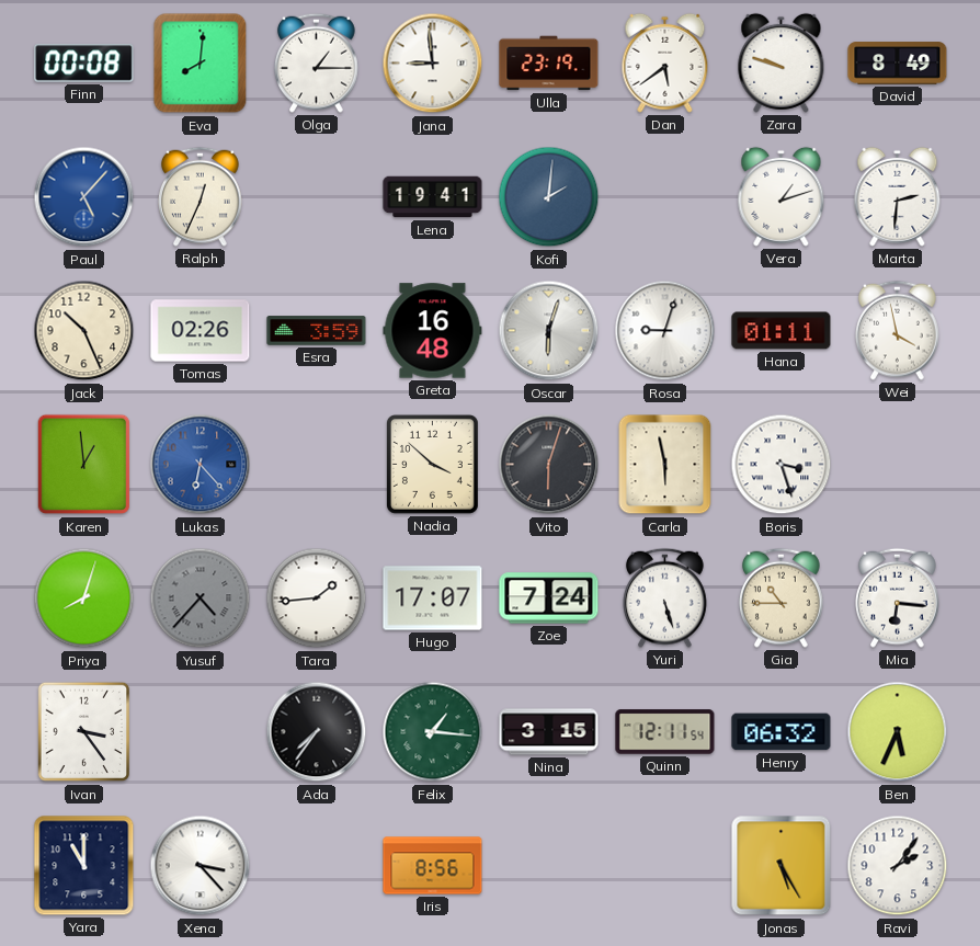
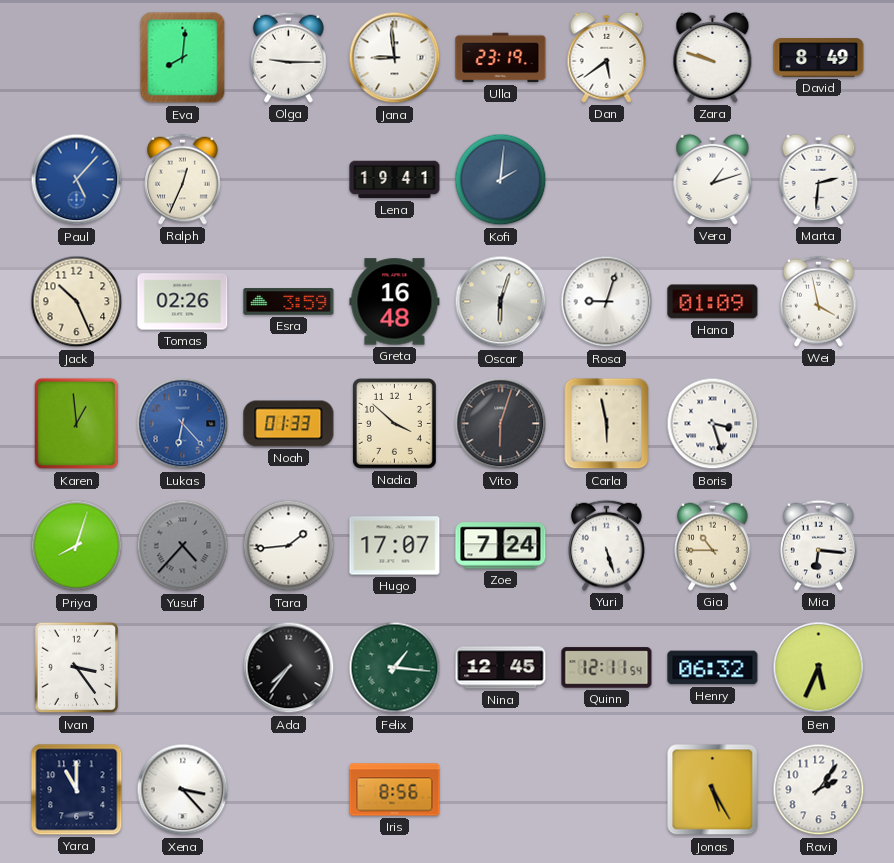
Finn: 00:08 -> none
Olga: 1:15 -> 9:15
Hana: 01:11 -> 01:09
Noah: none -> 01:33
Nina: 3:15 -> 12:45
